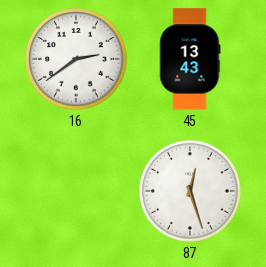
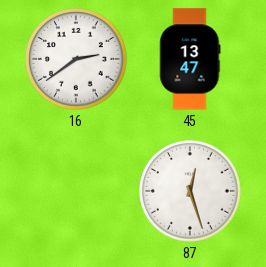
45: 13:43 -> 13:47
